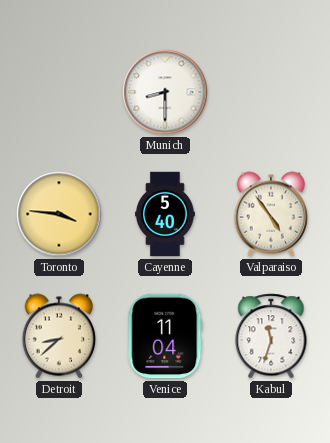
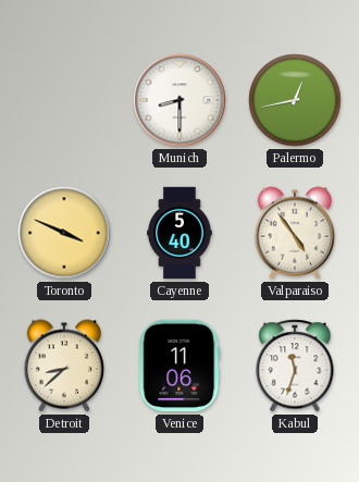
Palermo: none -> 12:43
Toronto: 3:46 -> 3:49
Venice: 11:04 -> 11:06
